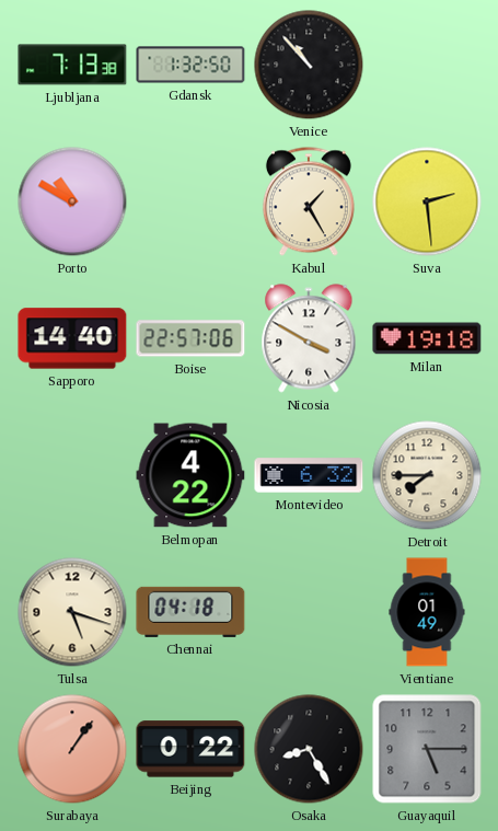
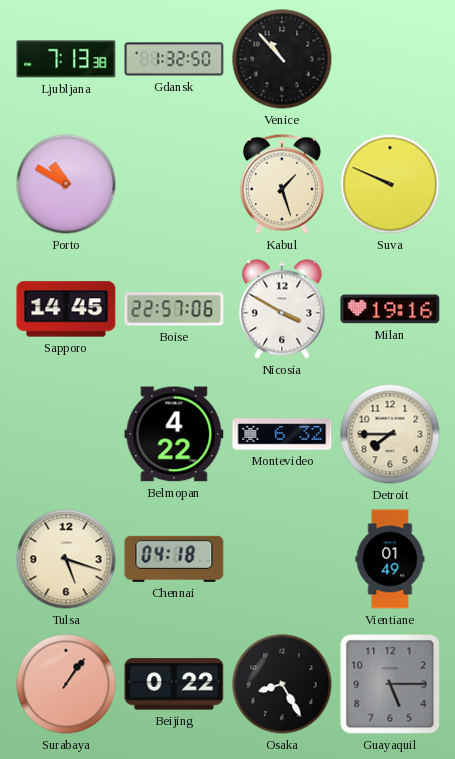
Kabul: 1:25 -> 1:27
Suva: 2:29 -> 9:49
Sapporo: 14:40 -> 14:45
Milan: 19:18 -> 19:16
